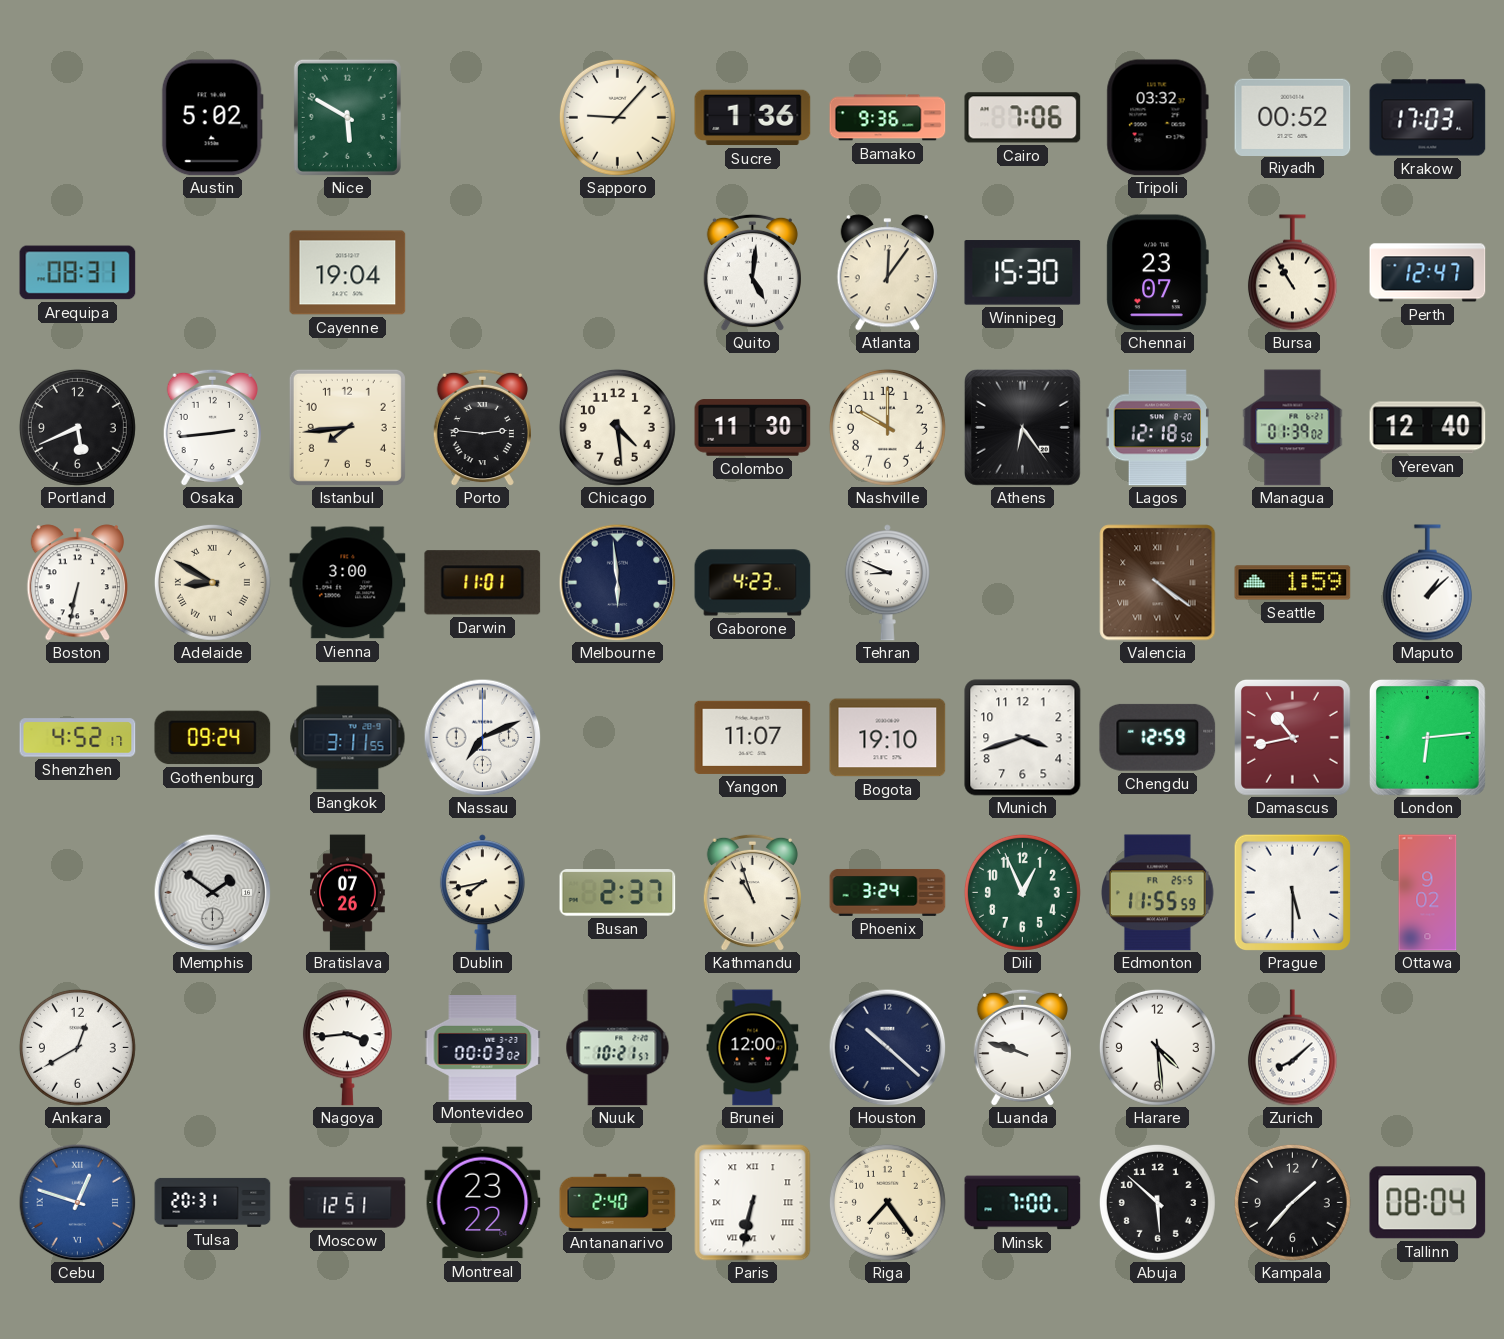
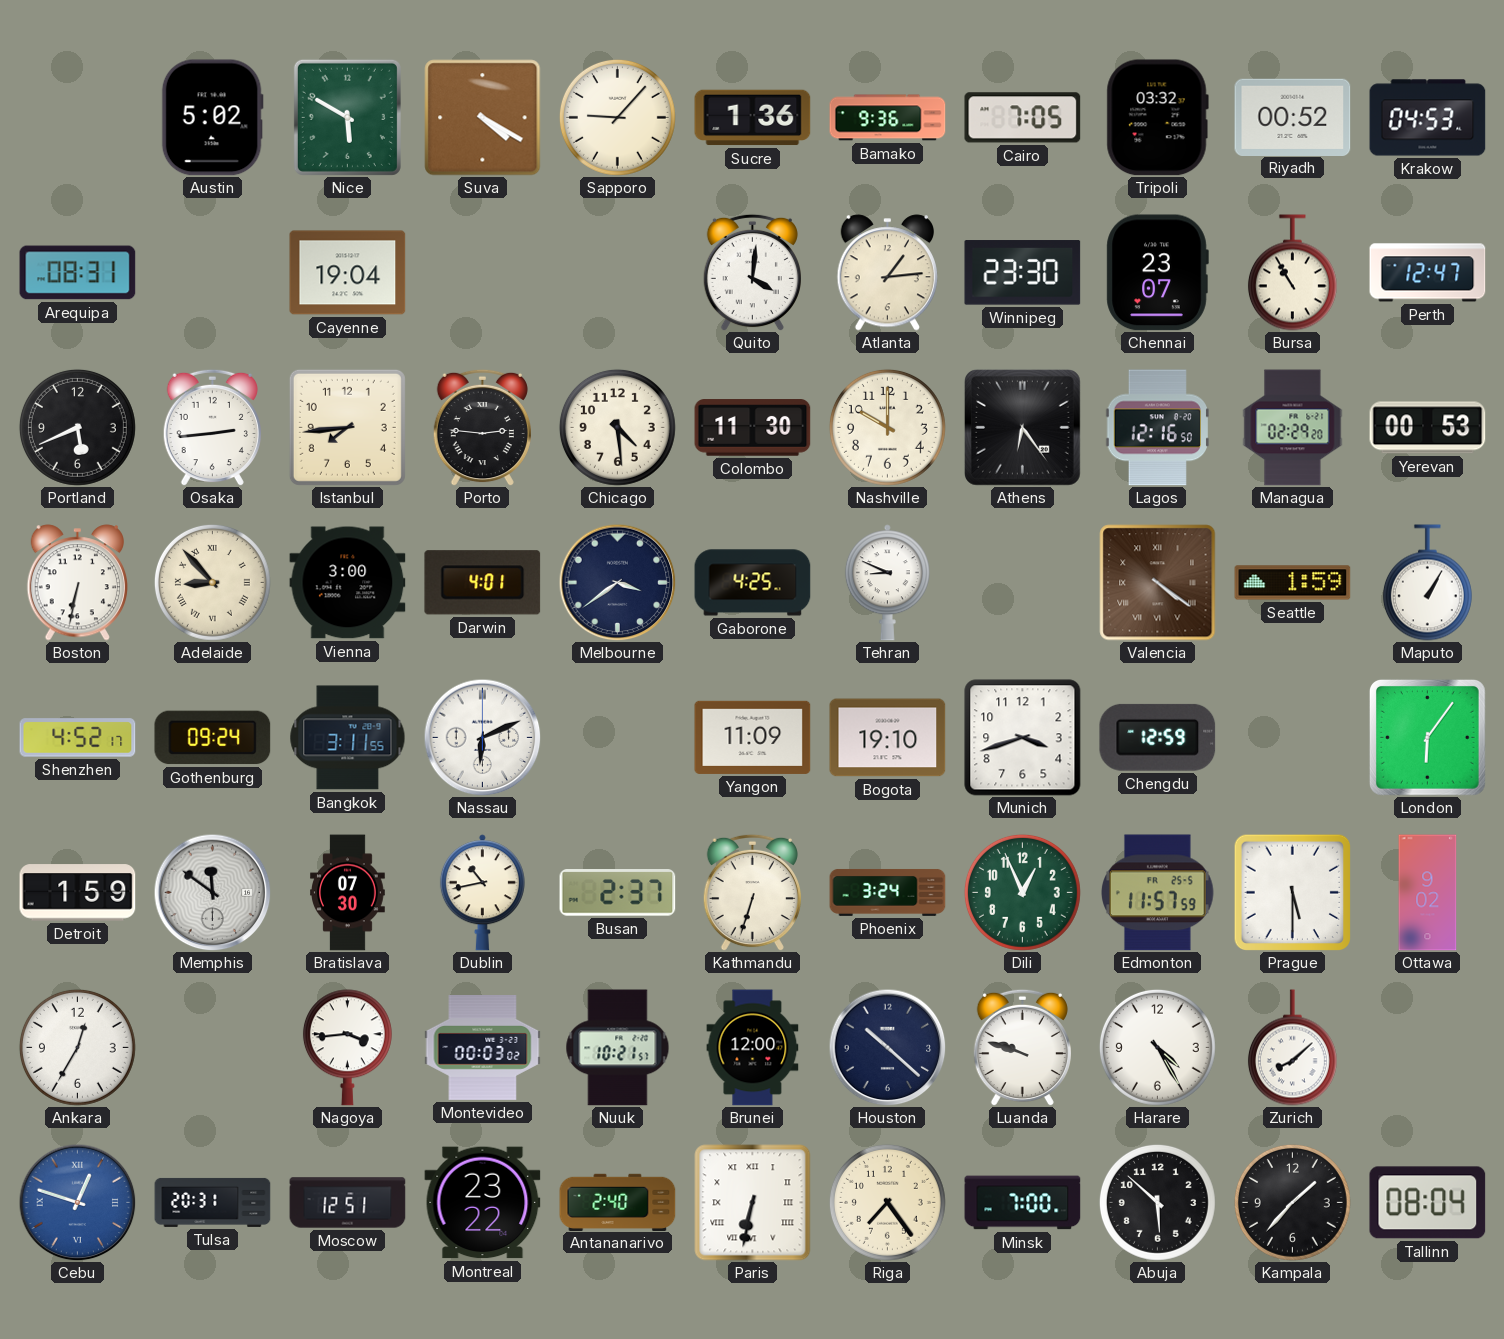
Suva: none -> 4:20
Cairo: 7:06 -> 7:05
Krakow: 17:03 -> 04:53
Quito: 5:01 -> 4:01
Atlanta: 12:06 -> 1:14
Winnipeg: 15:30 -> 23:30
Lagos: 12:18 -> 12:16
Managua: 01:39 -> 02:29
Yerevan: 12:40 -> 00:53
Adelaide: 8:50 -> 8:53
Darwin: 11:01 -> 4:01
Melbourne: 5:59 -> 3:39
Gaborone: 4:23 -> 4:25
Maputo: 1:08 -> 1:05
Nassau: 7:11 -> 6:11
Yangon: 11:07 -> 11:09
Damascus: 10:43 -> none
London: 6:14 -> 6:06
Detroit: none -> 1:59
Memphis: 1:51 -> 11:51
Bratislava: 07:26 -> 07:30
Dublin: 7:43 -> 10:43
Kathmandu: 10:57 -> 6:33
Edmonton: 11:55 -> 11:57
Ankara: 12:40 -> 12:35
Harare: 4:29 -> 4:25
